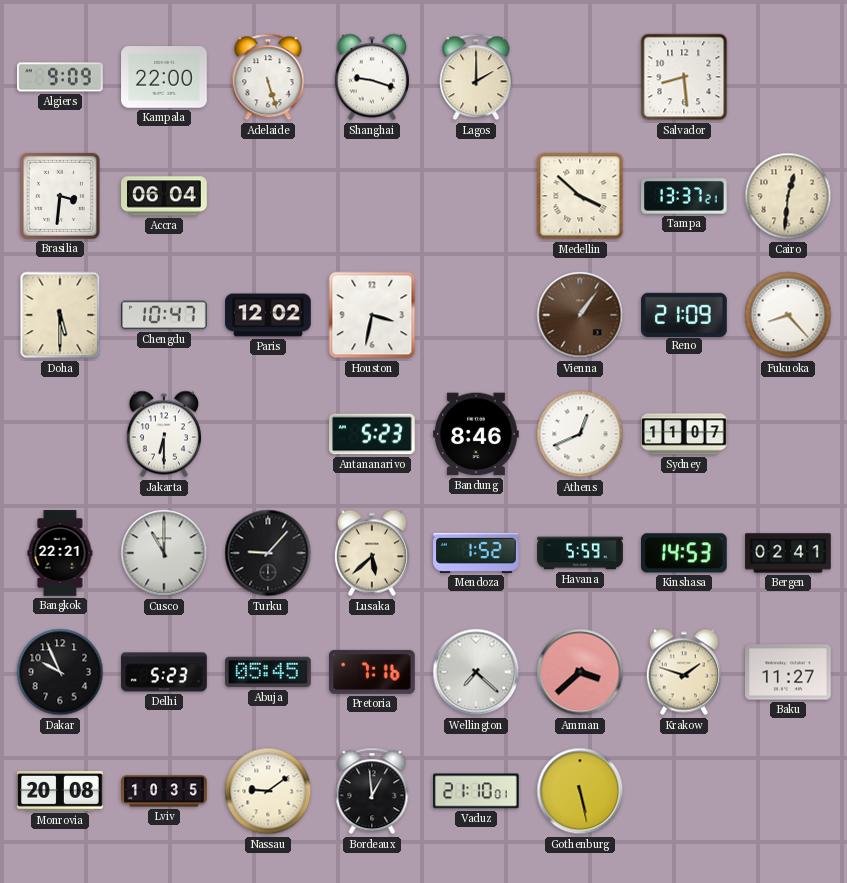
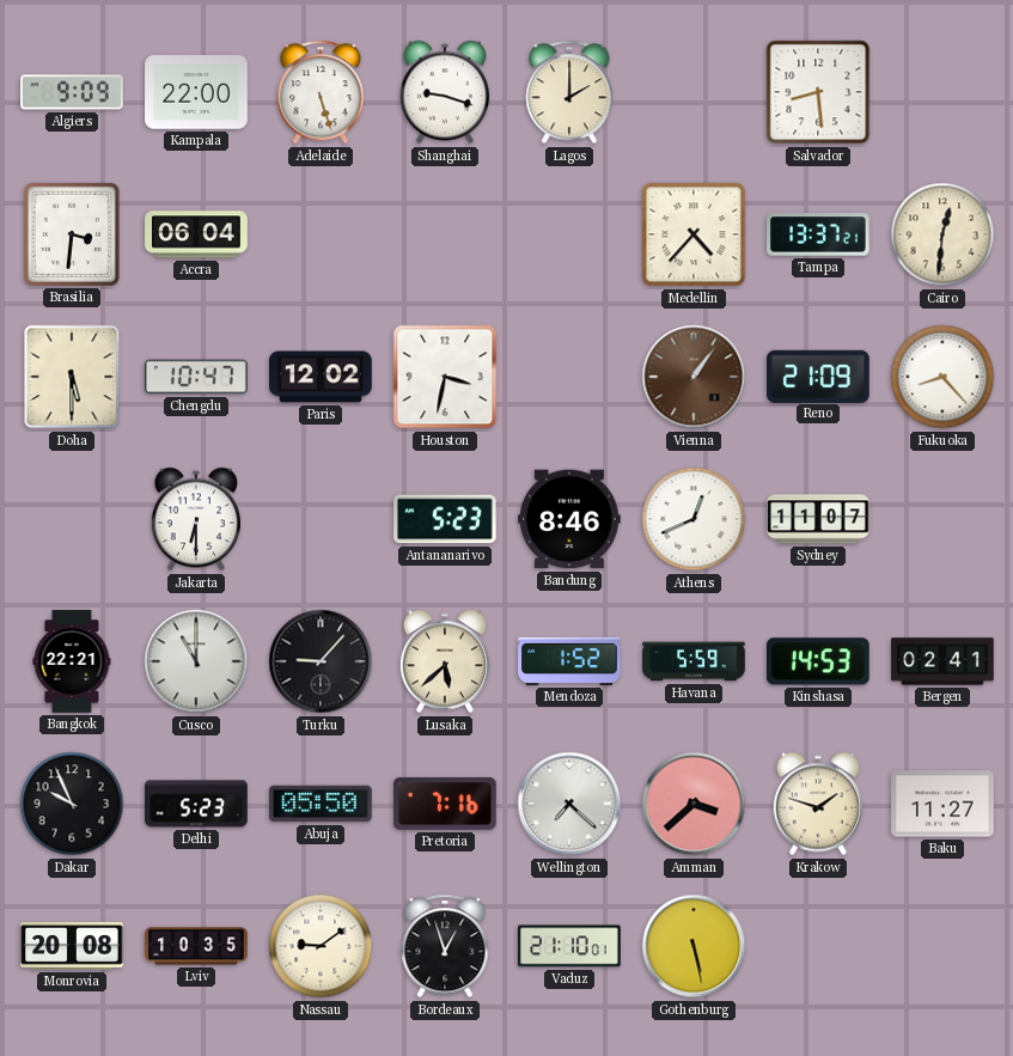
Medellin: 3:52 -> 4:37
Abuja: 05:45 -> 05:50
Bordeaux: 12:59 -> 12:57
